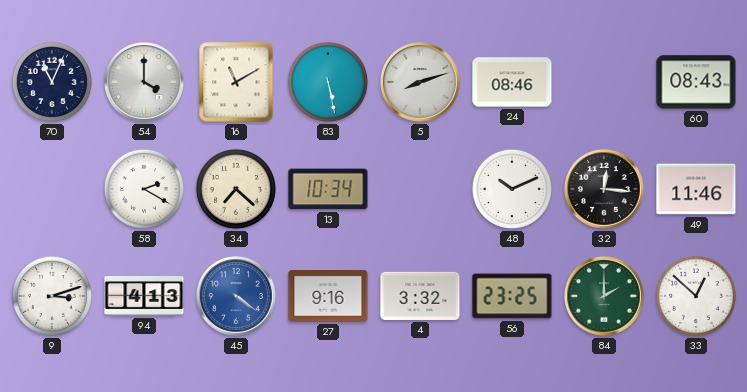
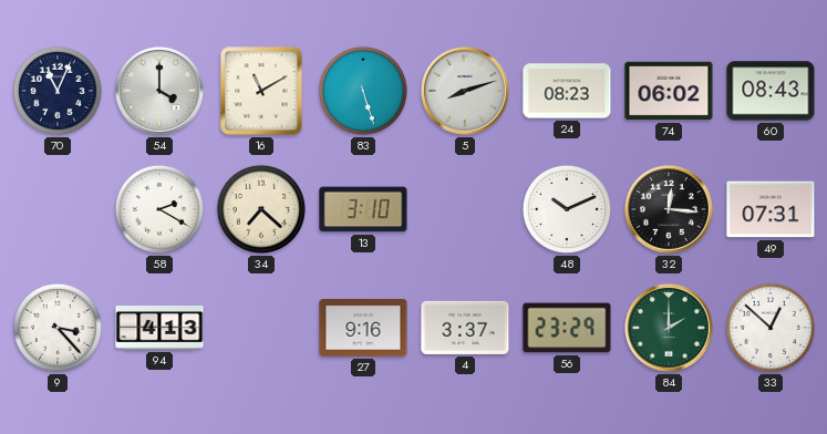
83: 5:28 -> 5:27
24: 08:46 -> 08:23
74: none -> 06:02
13: 10:34 -> 3:10
49: 11:46 -> 07:31
9: 3:12 -> 3:23
45: 4:21 -> none
4: 3:32 -> 3:37
56: 23:25 -> 23:29
